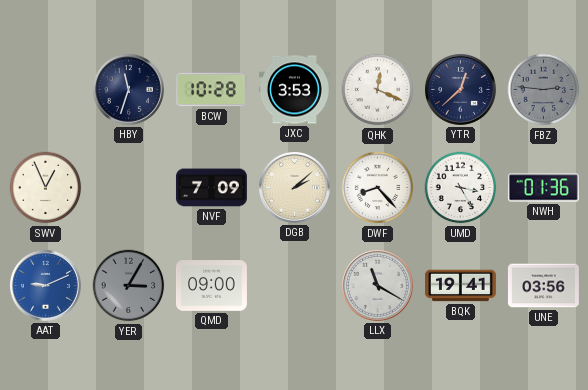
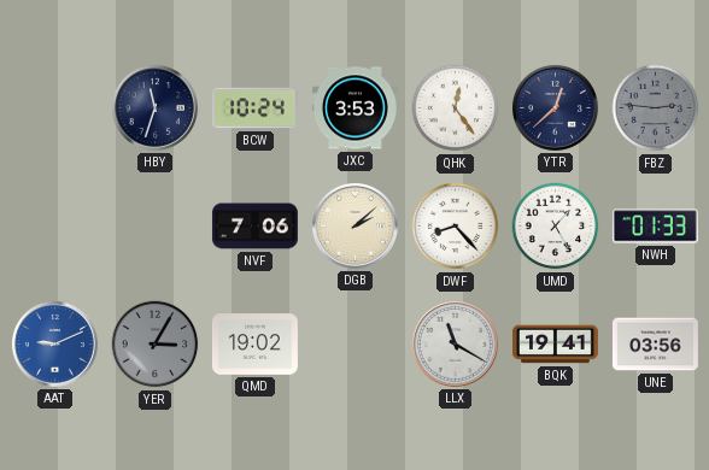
BCW: 10:28 -> 10:24
QHK: 12:19 -> 12:24
SWV: 12:56 -> none
NVF: 7:09 -> 7:06
UMD: 3:25 -> 1:25
NWH: 01:36 -> 01:33
QMD: 09:00 -> 19:02
